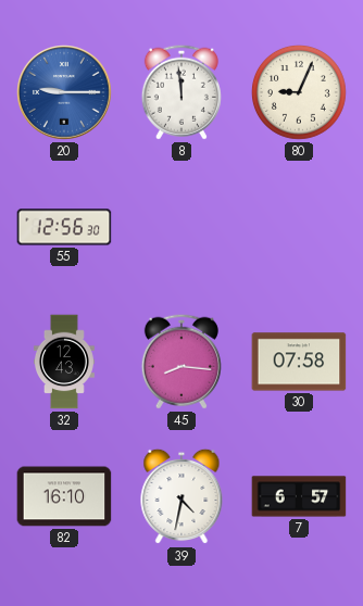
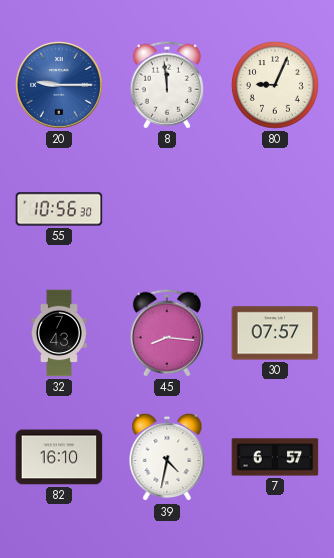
55: 12:56 -> 10:56
32: 12:43 -> 7:43
30: 07:58 -> 07:57
